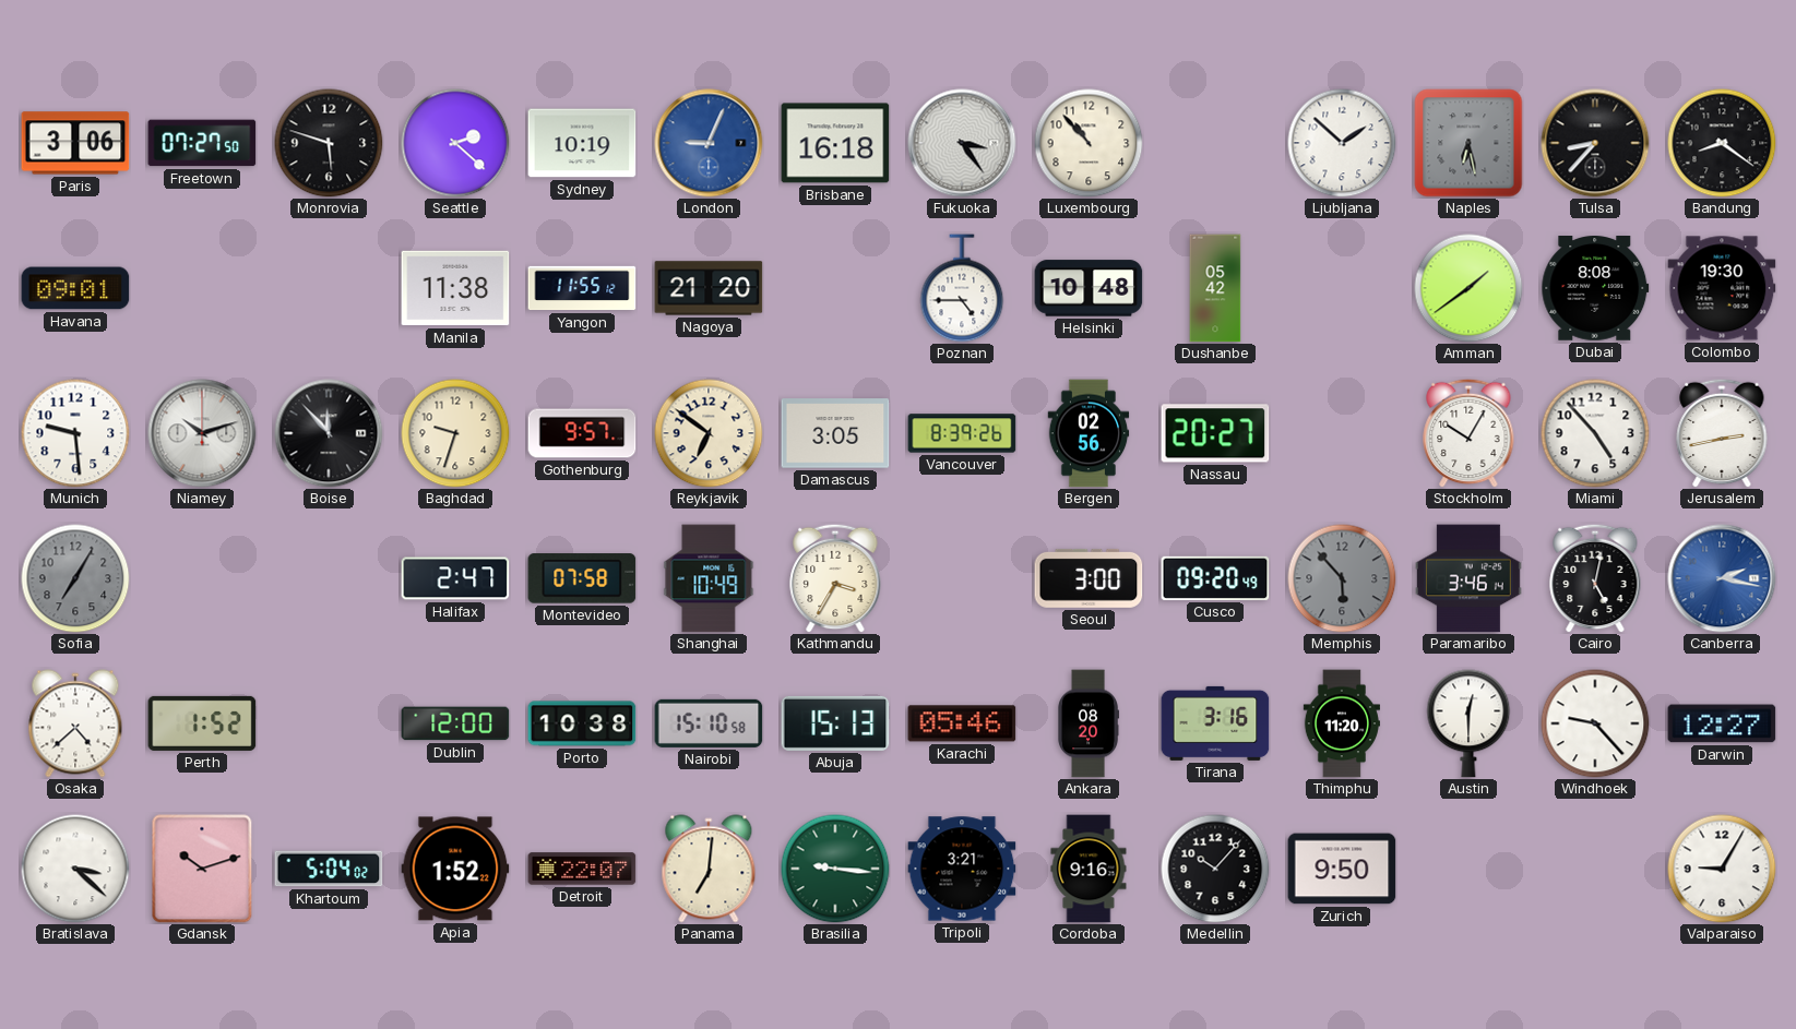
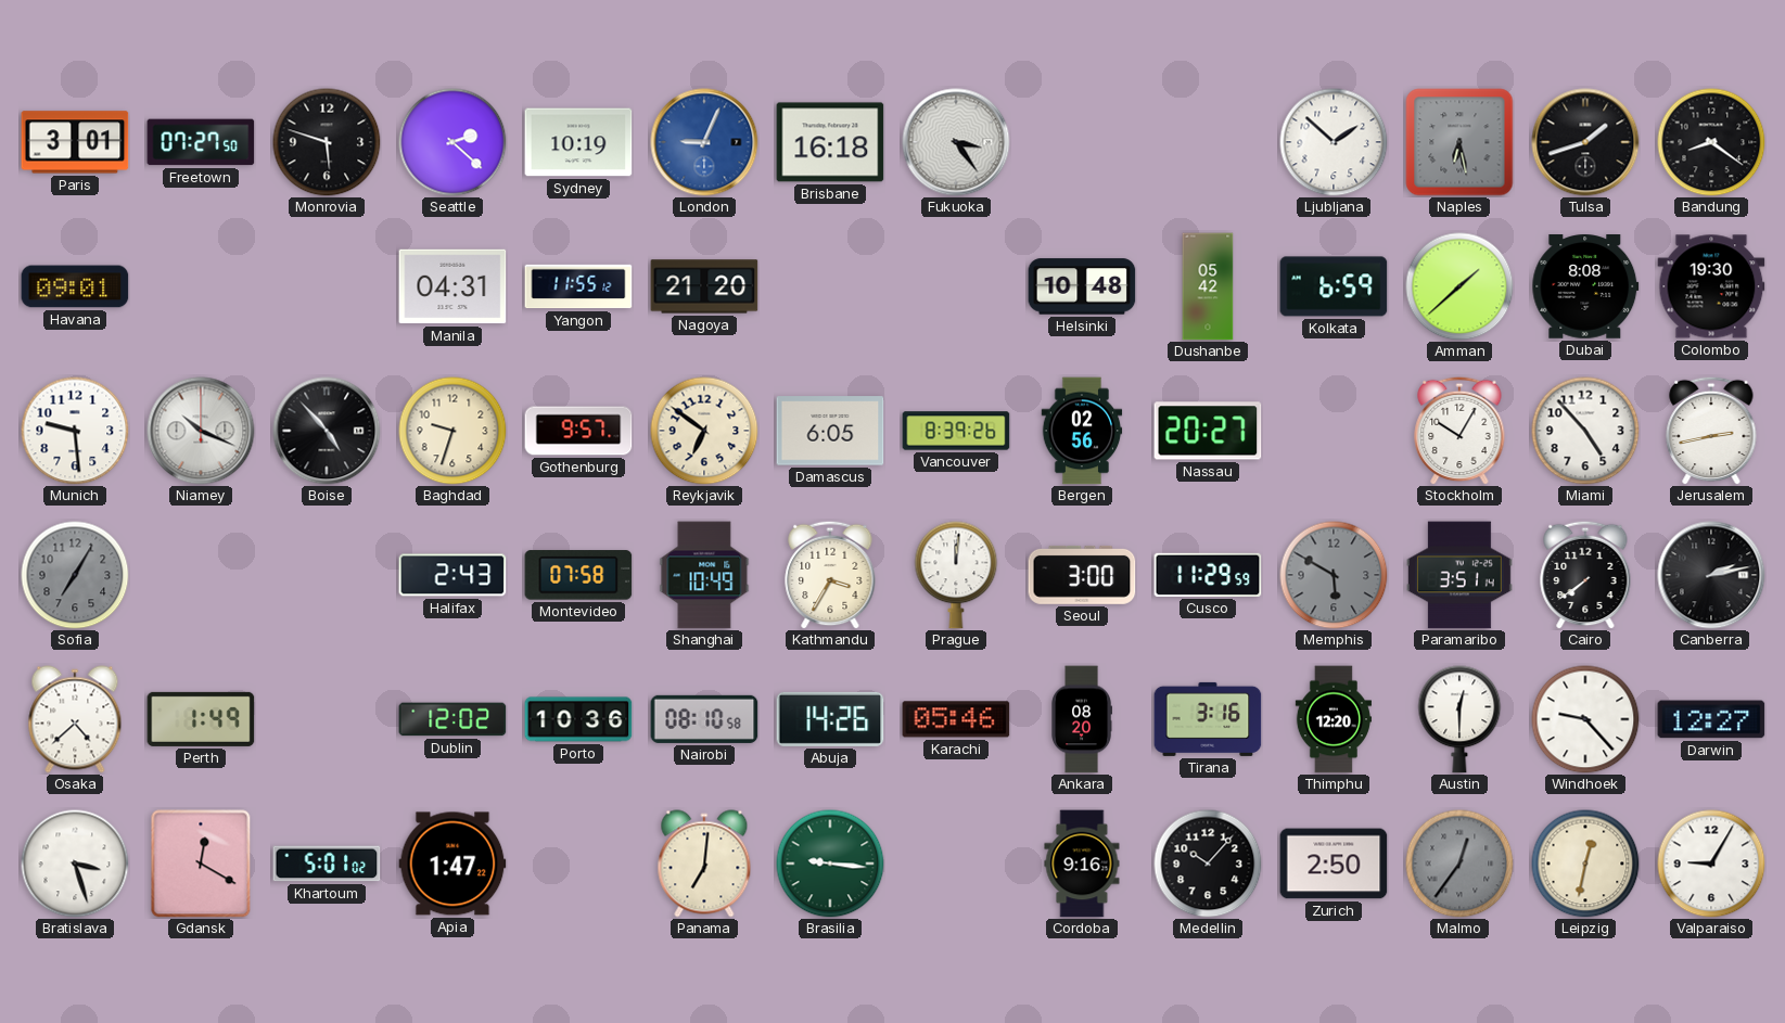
Paris: 3:06 -> 3:01
Luxembourg: 10:53 -> none
Tulsa: 8:37 -> 1:42
Manila: 11:38 -> 04:31
Poznan: 4:45 -> none
Kolkata: none -> 6:59
Amman: 1:39 -> 1:38
Niamey: 10:12 -> 10:19
Boise: 11:53 -> 4:53
Damascus: 3:05 -> 6:05
Halifax: 2:47 -> 2:43
Prague: none -> 12:01
Cusco: 09:20 -> 11:29
Memphis: 5:53 -> 5:50
Paramaribo: 3:46 -> 3:51
Cairo: 5:02 -> 7:39
Canberra: 2:17 -> 2:13
Canberra dial: blue -> black
Perth: 1:52 -> 1:49
Dublin: 12:00 -> 12:02
Porto: 10:38 -> 10:36
Nairobi: 15:10 -> 08:10
Abuja: 15:13 -> 14:26
Thimphu: 11:20 -> 12:20
Bratislava: 3:22 -> 3:27
Gdansk: 10:12 -> 12:20
Khartoum: 5:04 -> 5:01
Apia: 1:52 -> 1:47
Detroit: 22:07 -> none
Tripoli: 3:21 -> none
Zurich: 9:50 -> 2:50
Malmo: none -> 12:36
Leipzig: none -> 12:32
